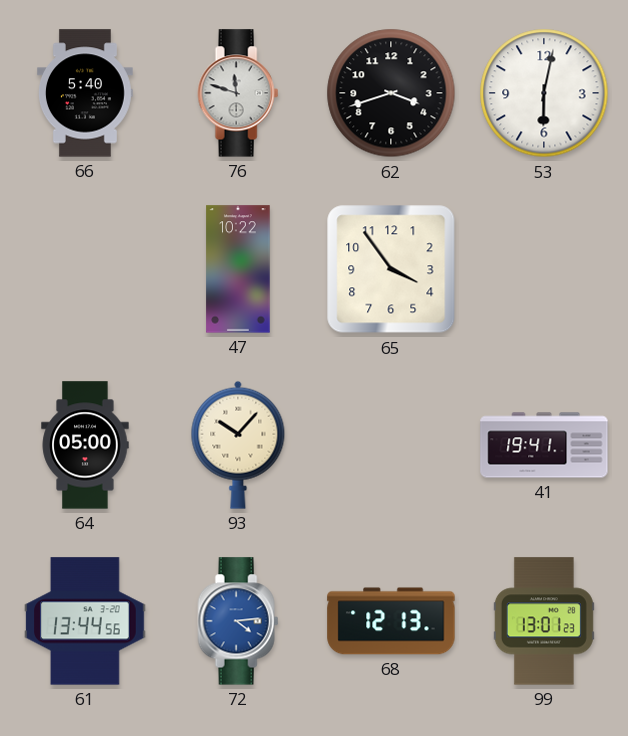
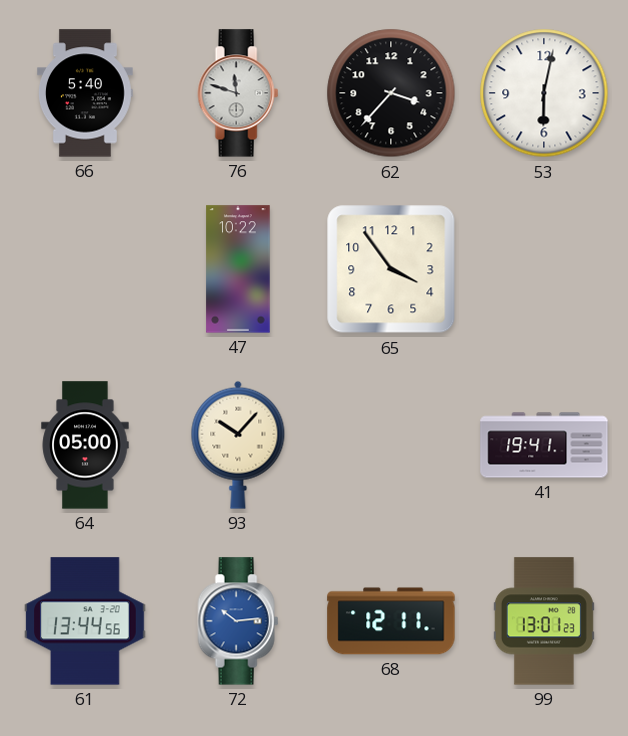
62: 3:42 -> 3:37
72: 4:14 -> 10:14
68: 12:13 -> 12:11
